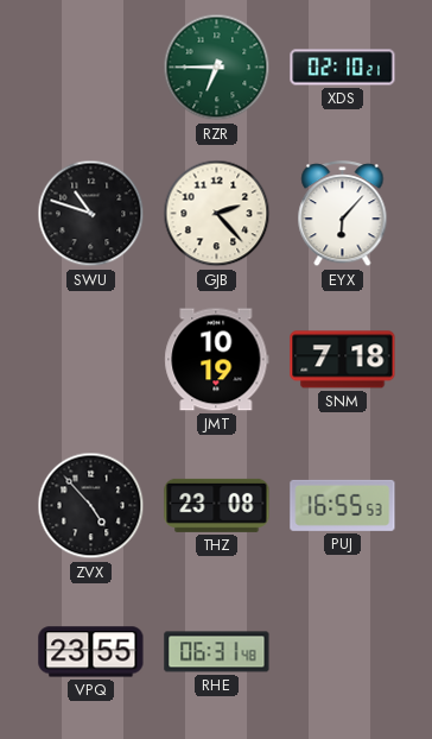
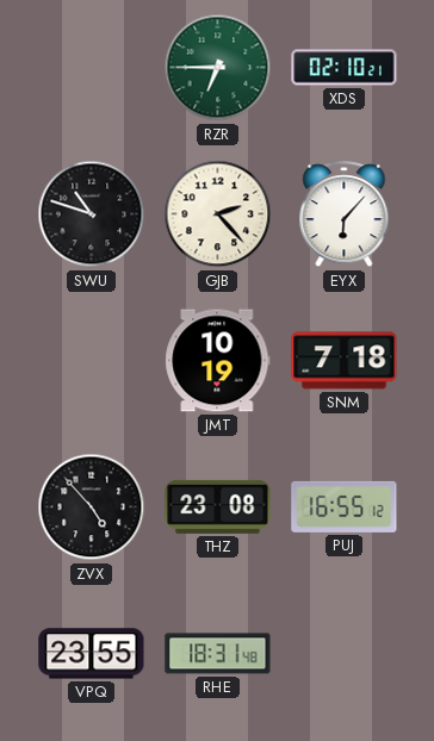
PUJ: 16:55:53 -> 16:55:12
RHE: 06:31 -> 18:31
